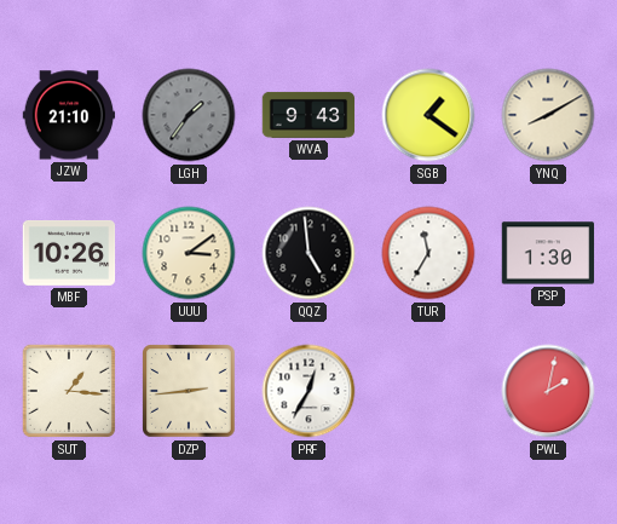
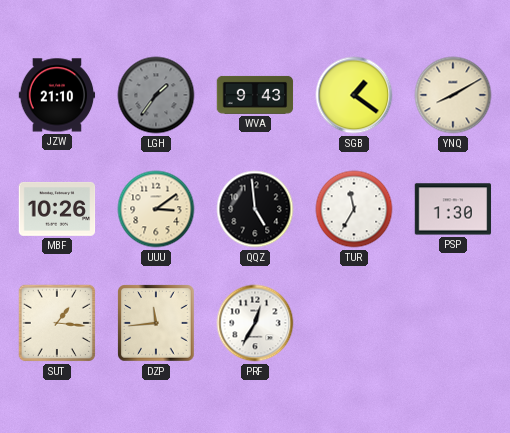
DZP: 2:44 -> 11:44
PWL: 2:02 -> none
